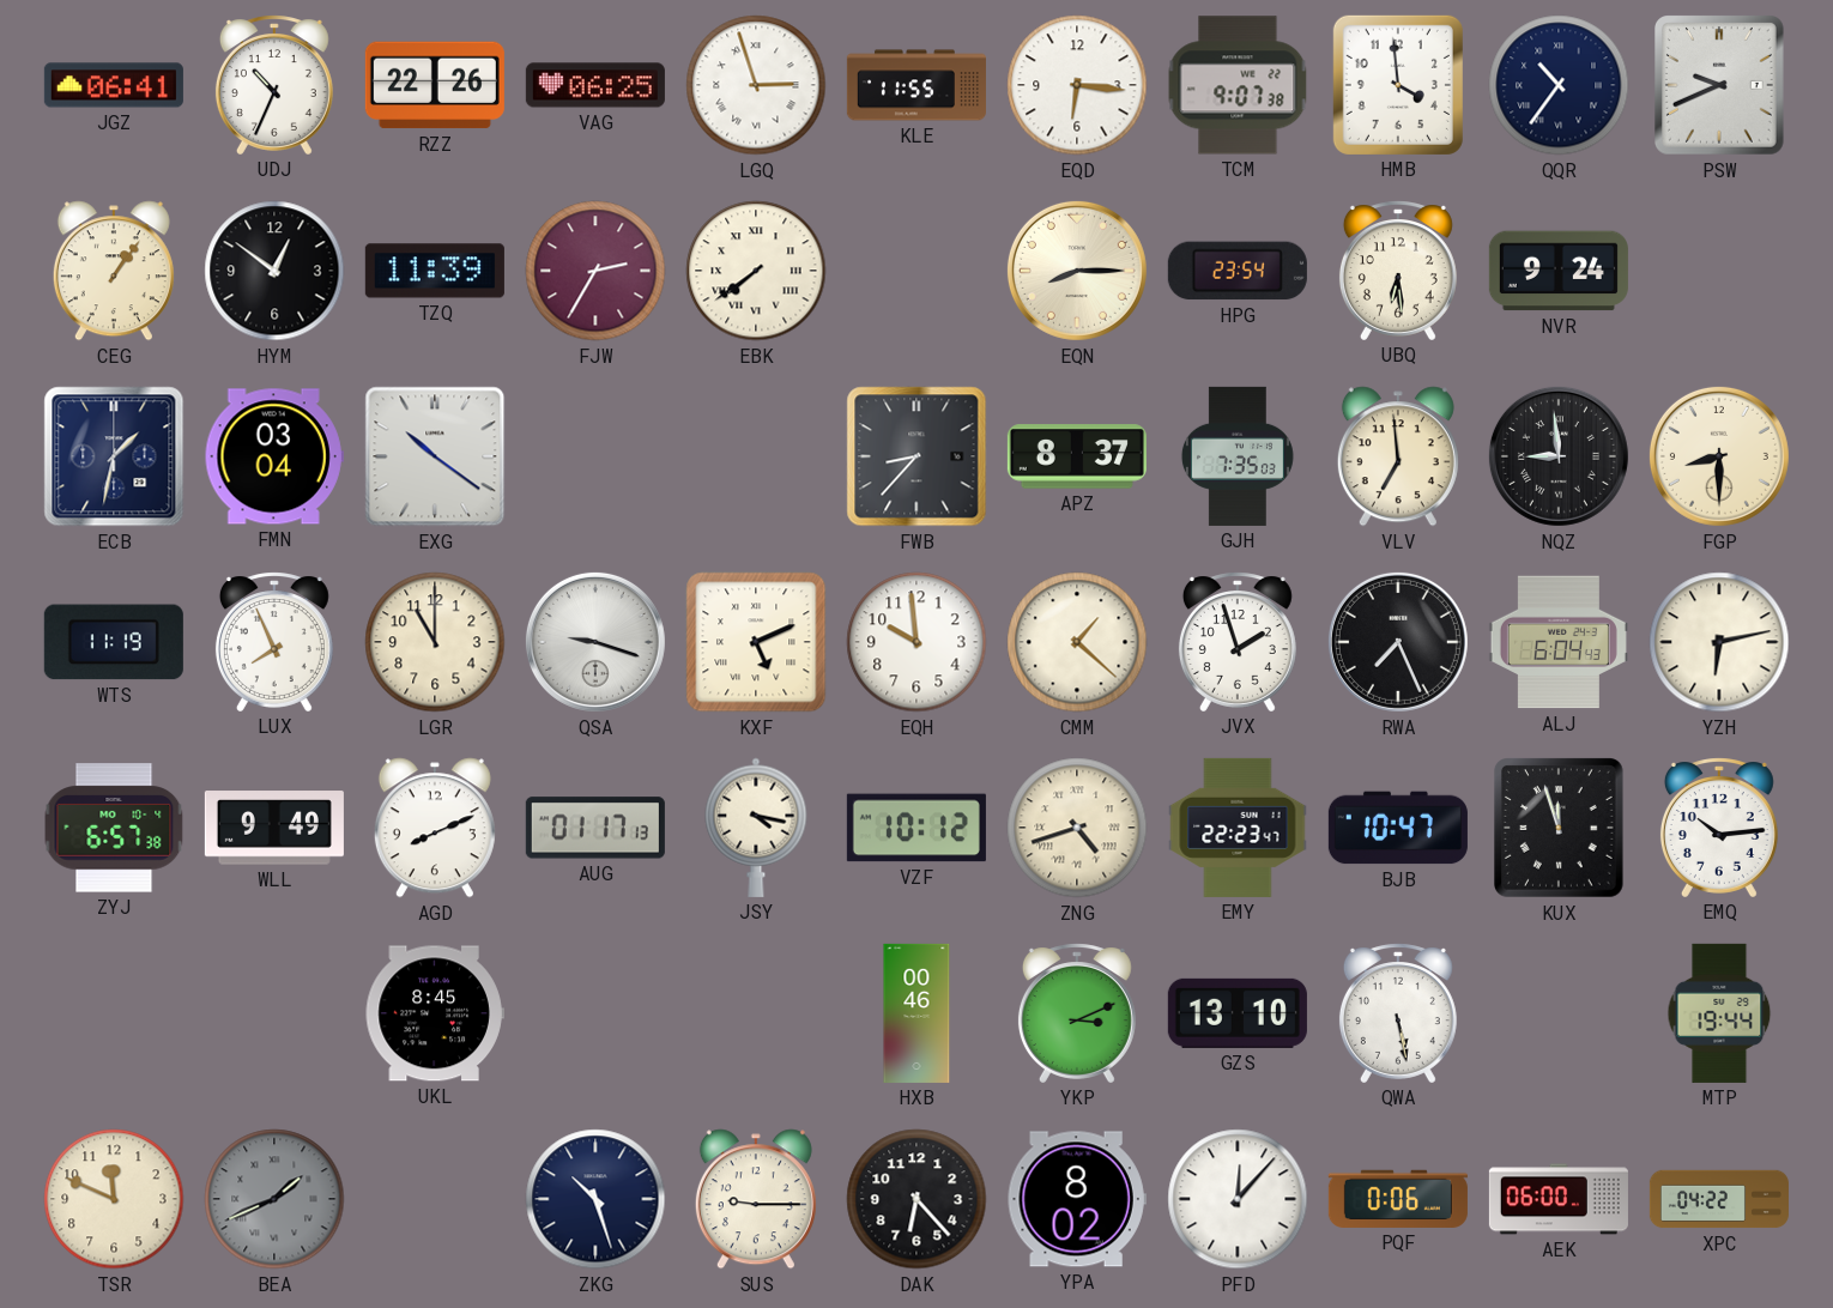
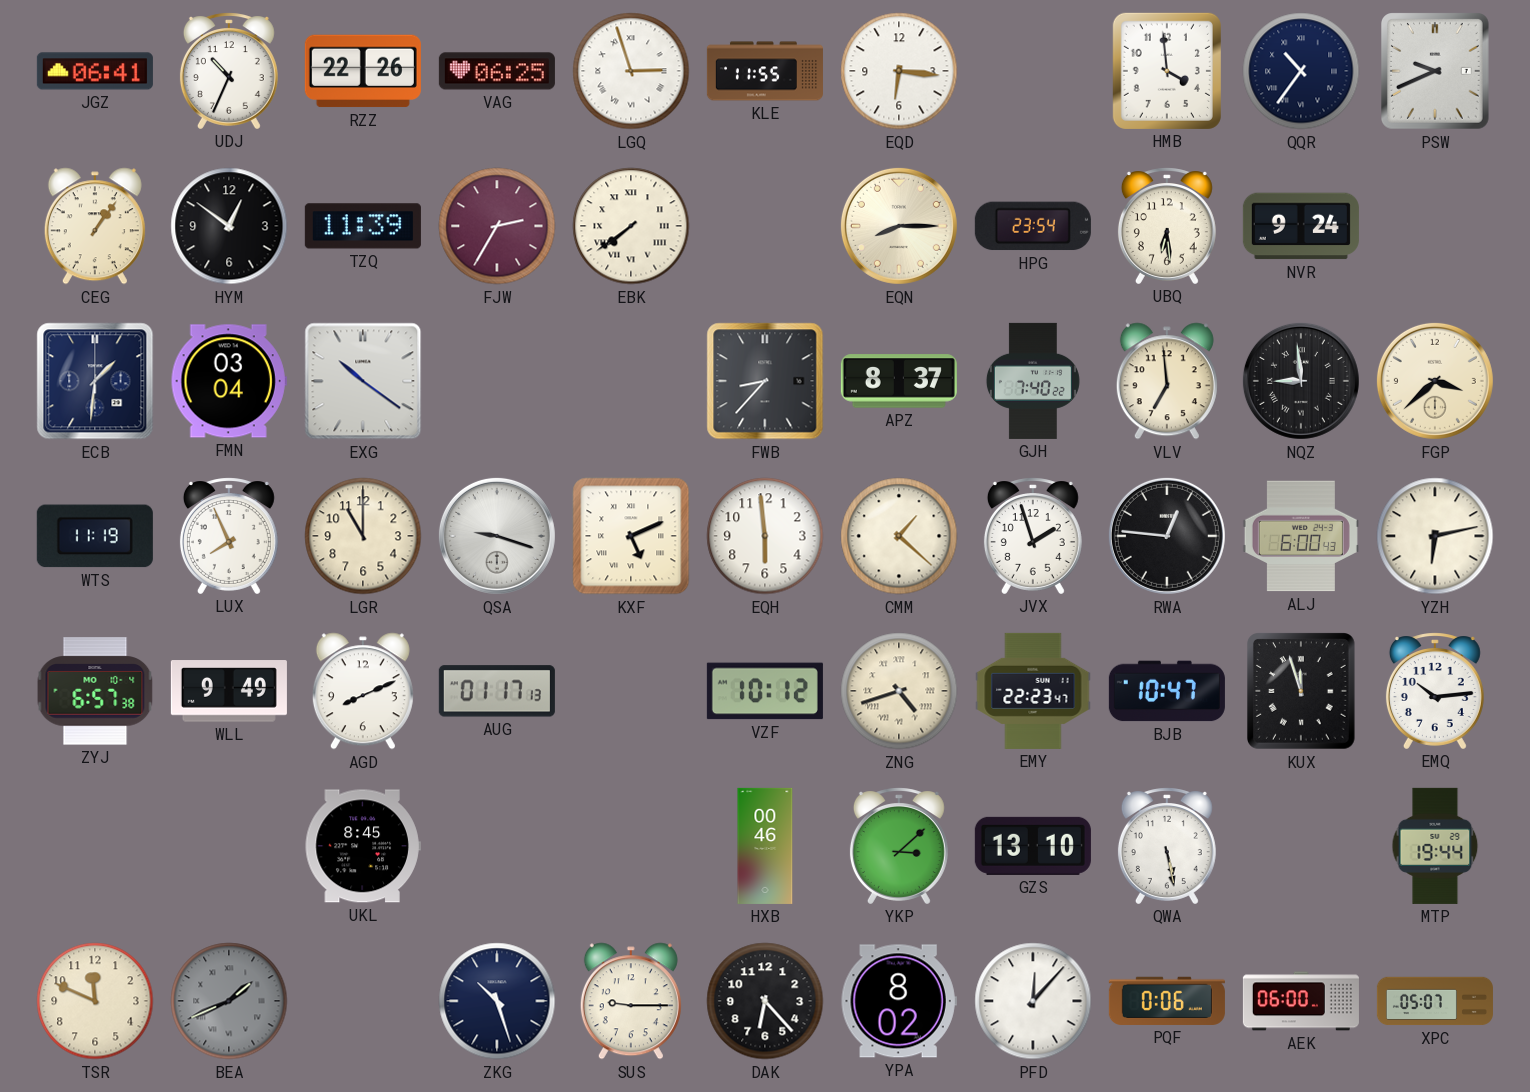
TCM: 9:07 -> none
ECB: 1:32 -> 1:31
GJH: 7:35 -> 7:40
FGP: 8:30 -> 3:38
EQH: 9:59 -> 5:59
RWA: 7:26 -> 12:46
ALJ: 6:04 -> 6:00
JSY: 4:17 -> none
YKP: 3:11 -> 3:08
XPC: 04:22 -> 05:07
